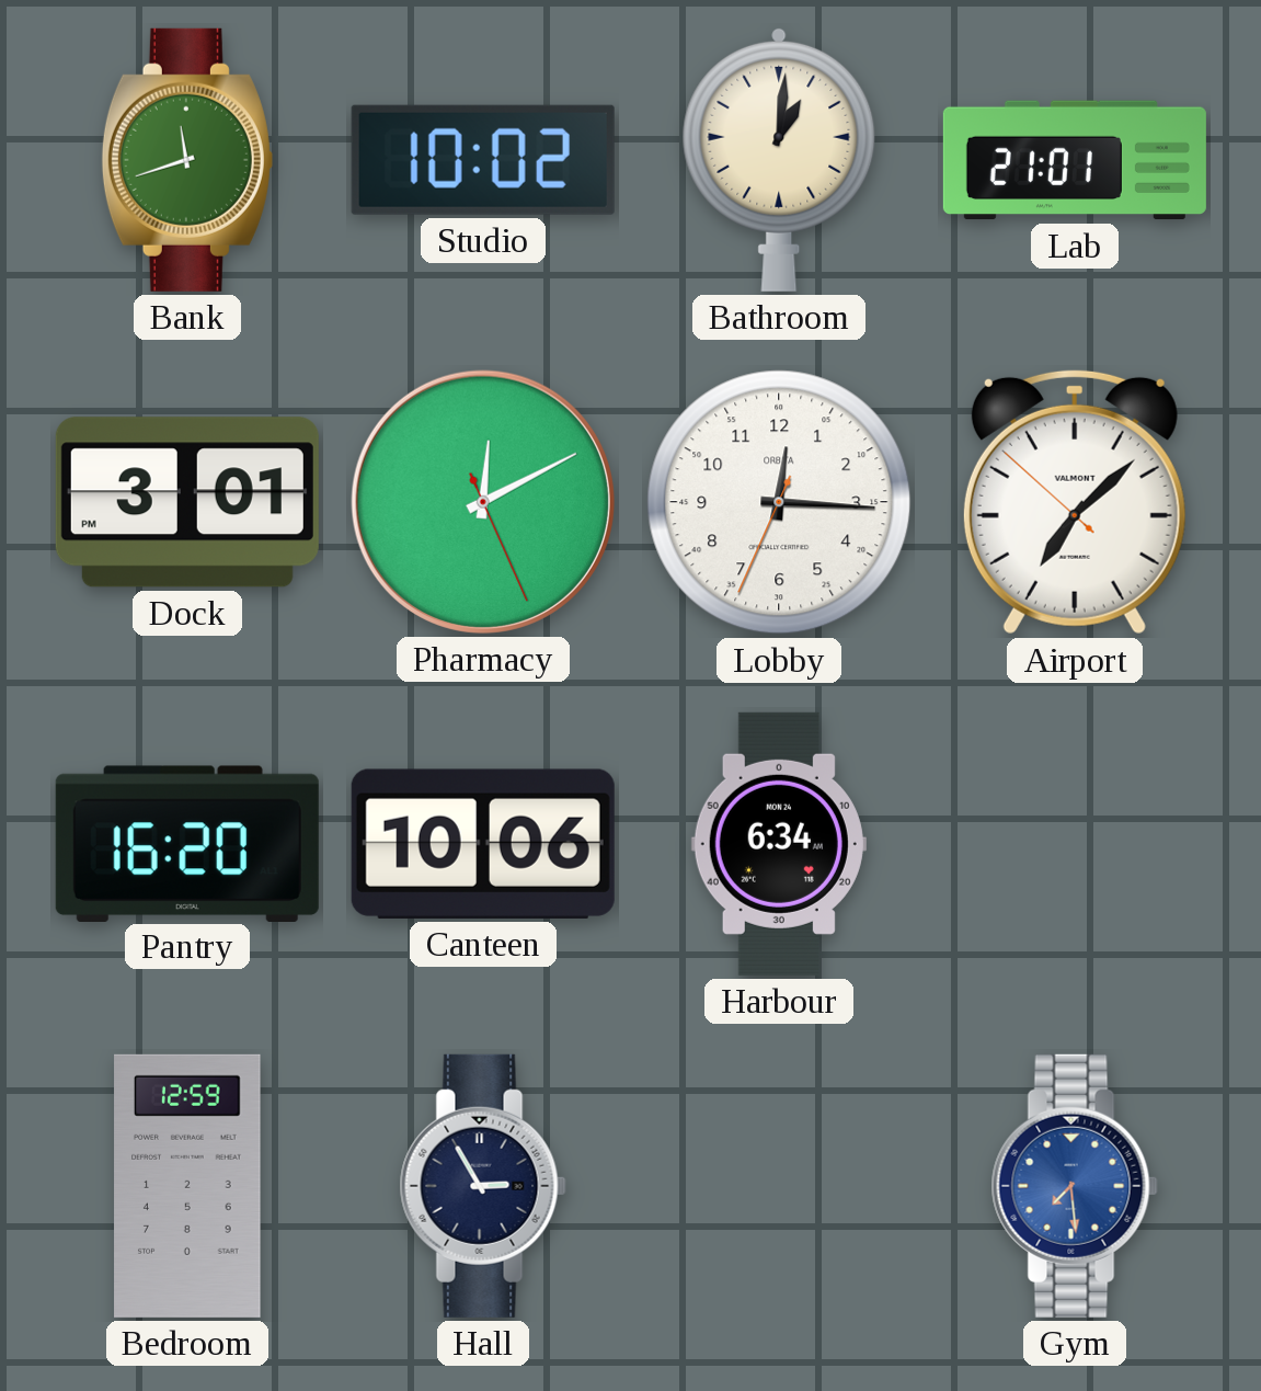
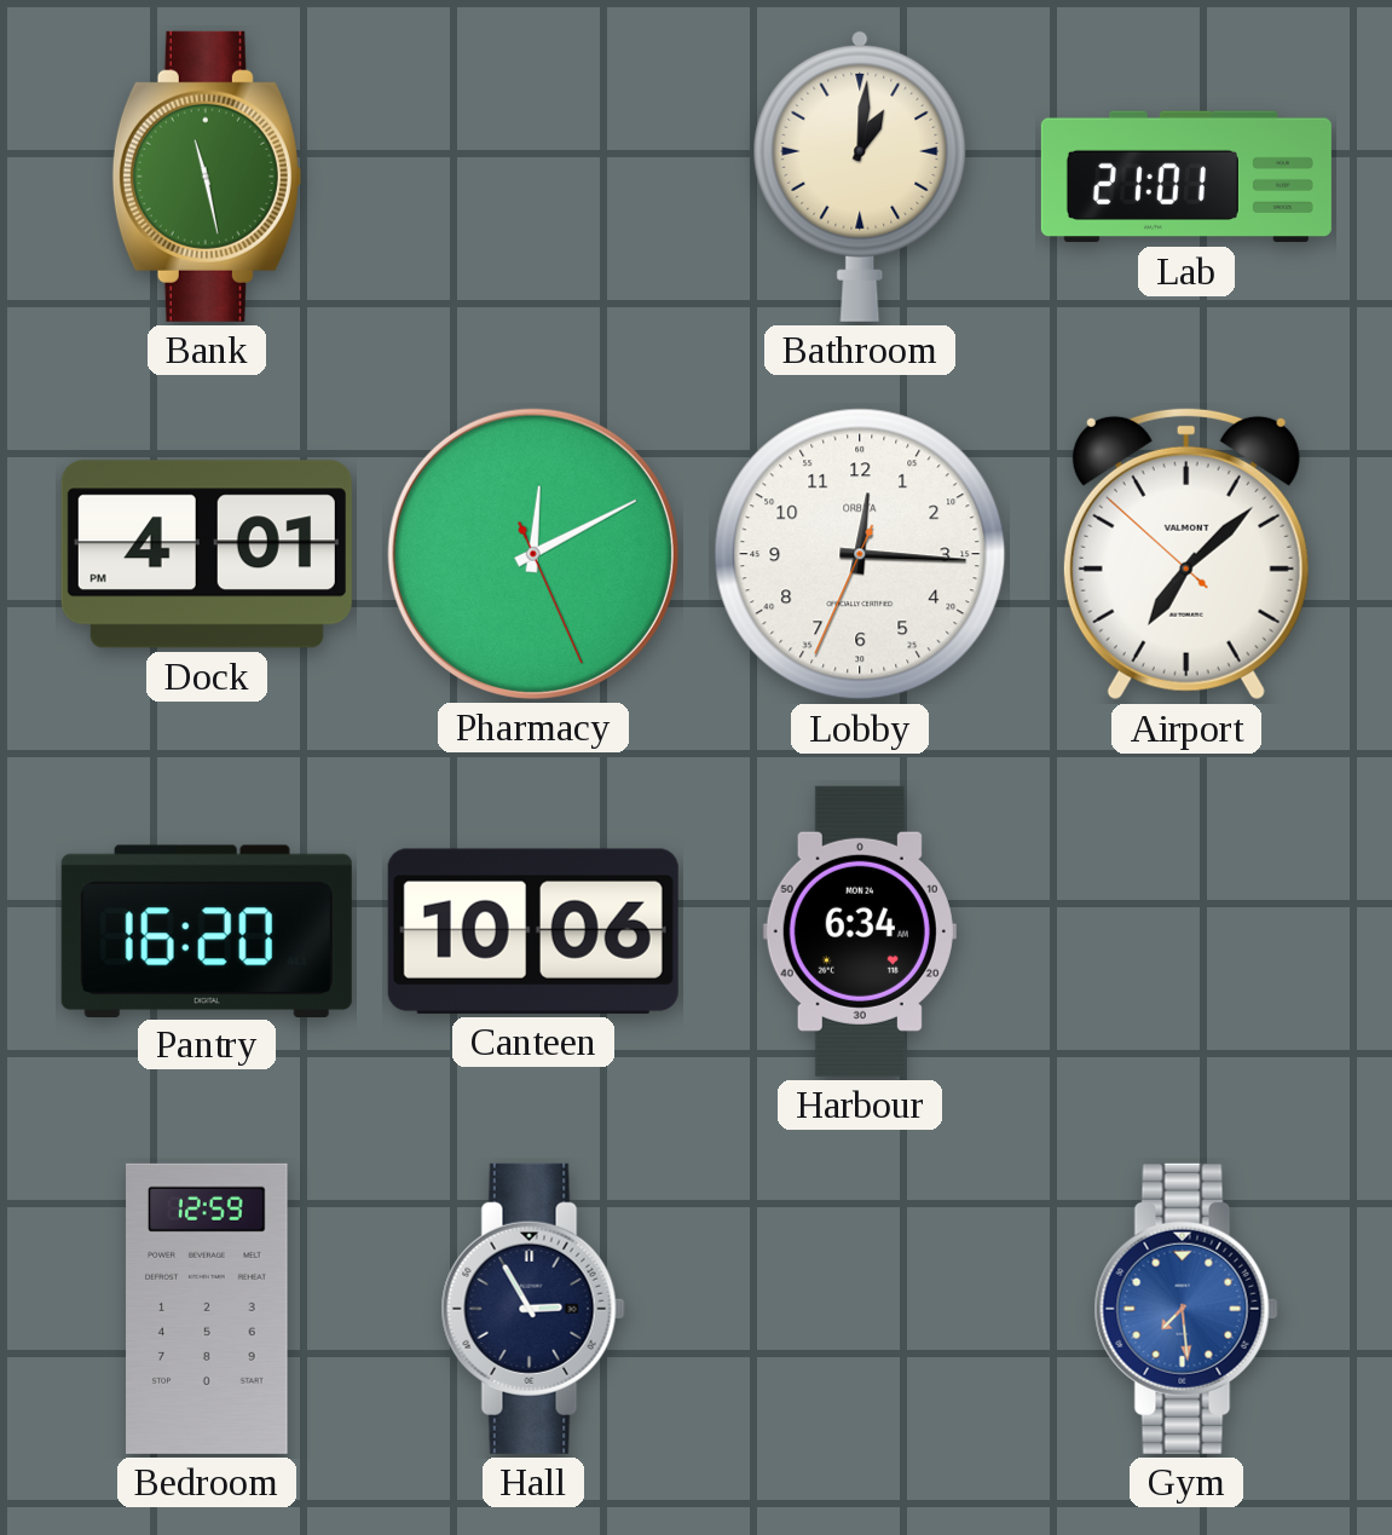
Bank: 11:42 -> 11:28
Studio: 10:02 -> none
Dock: 3:01 -> 4:01
